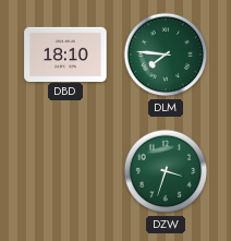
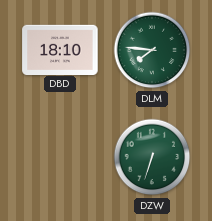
DZW: 3:33 -> 6:33
